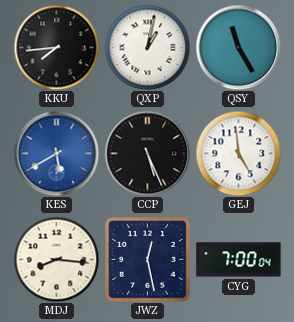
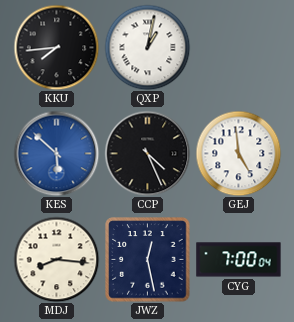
QSY: 11:25 -> none
KES: 5:40 -> 5:52
CCP: 5:26 -> 4:26
